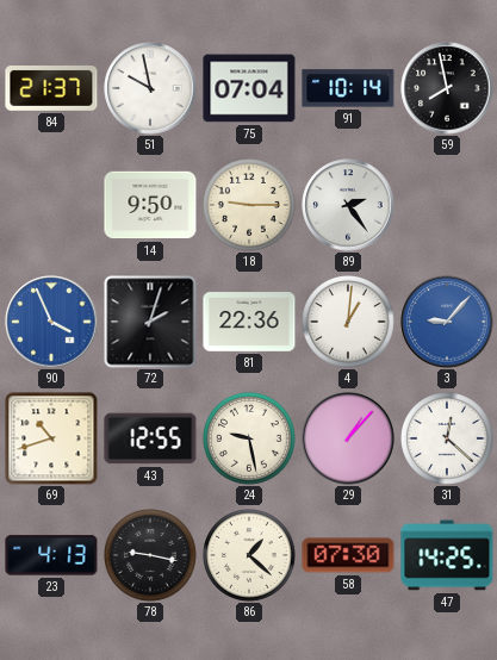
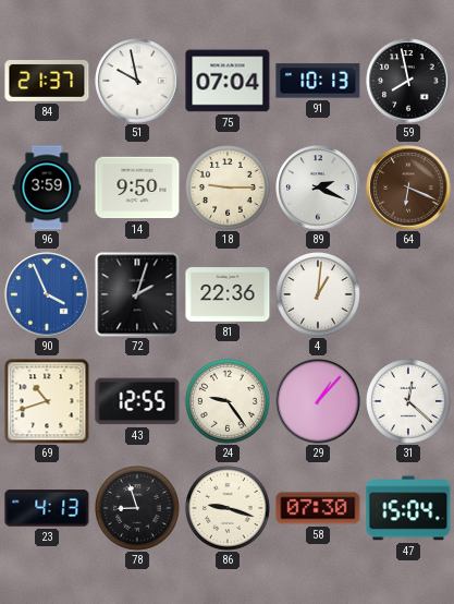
91: 10:14 -> 10:13
96: none -> 3:59
89: 2:24 -> 2:19
64: none -> 6:19
3: 9:07 -> none
24: 9:28 -> 9:24
78: 9:17 -> 8:57
86: 1:22 -> 9:18
47: 14:25 -> 15:04
